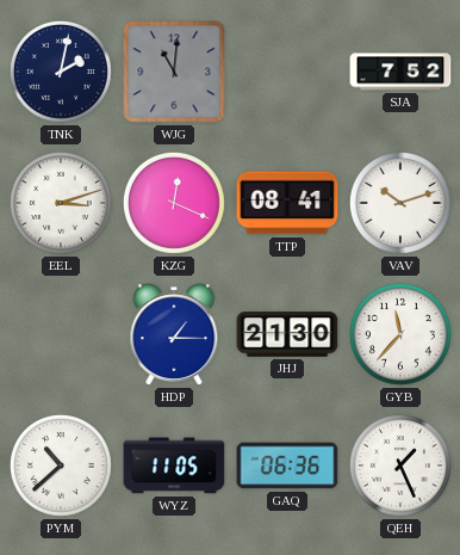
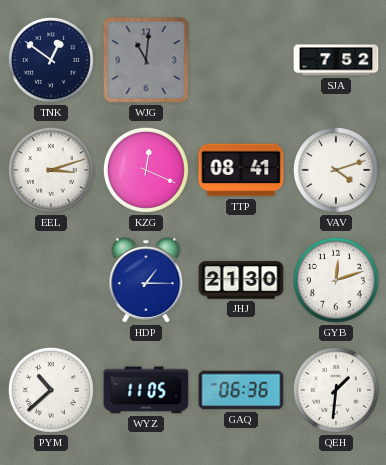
TNK: 2:02 -> 12:51
VAV: 10:12 -> 4:12
GYB: 11:37 -> 12:12
QEH: 1:26 -> 1:31
